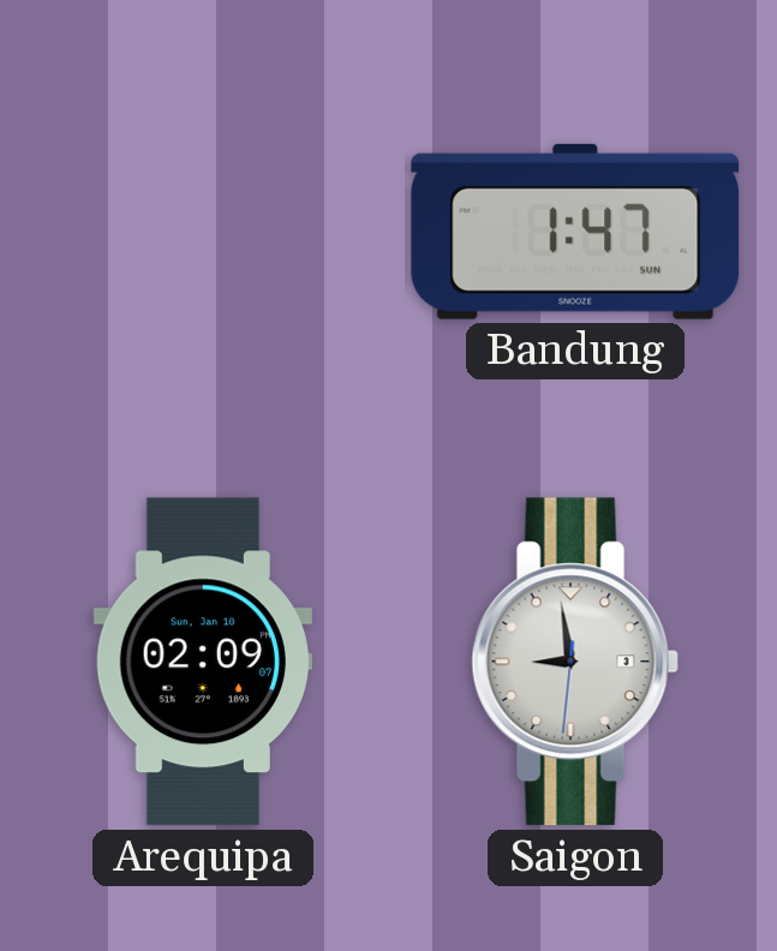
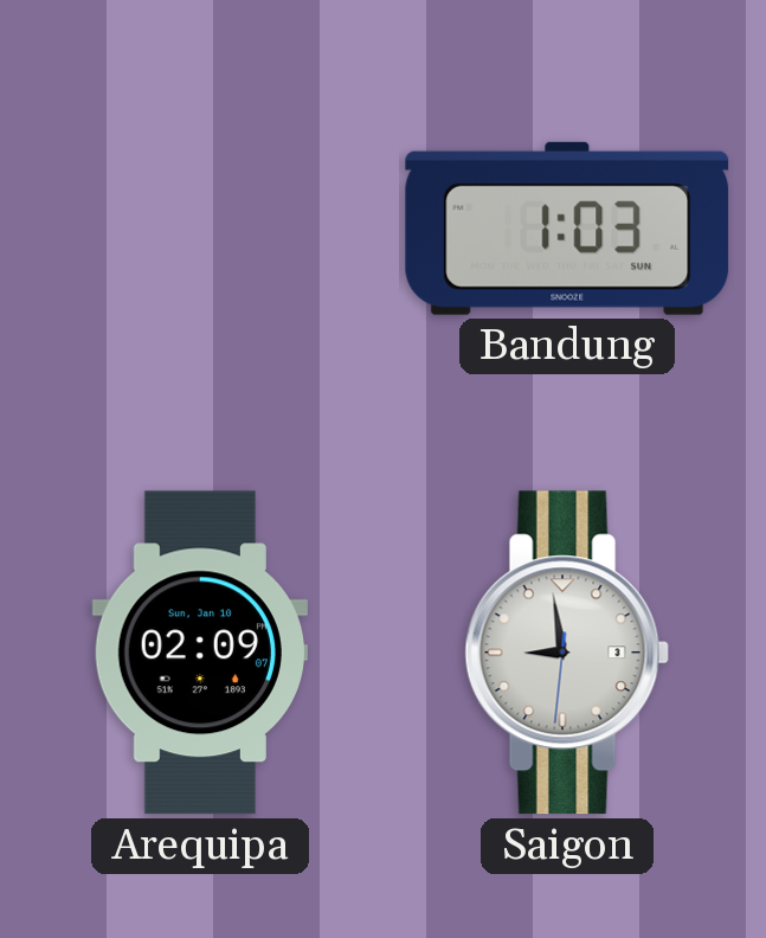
Bandung: 1:47 -> 1:03
